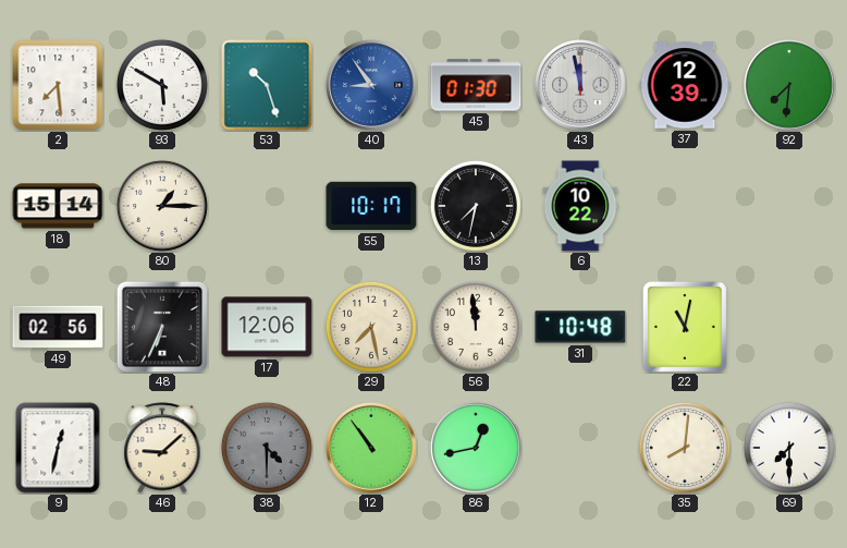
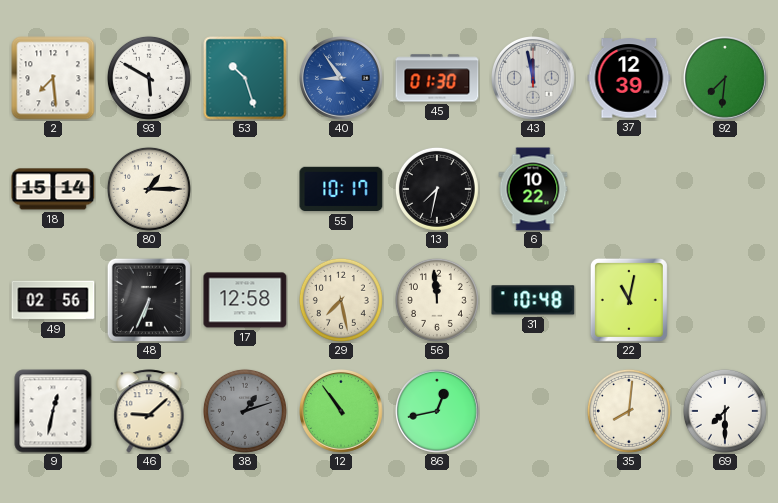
17: 12:06 -> 12:58
38: 4:30 -> 1:12
